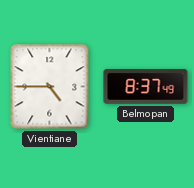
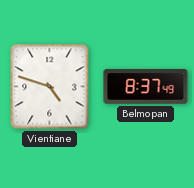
Vientiane: 4:45 -> 4:48
